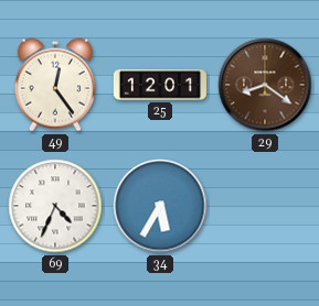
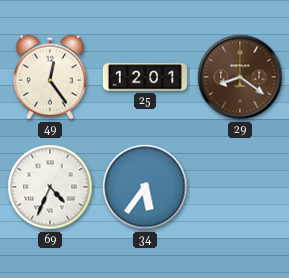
34: 5:35 -> 5:36
